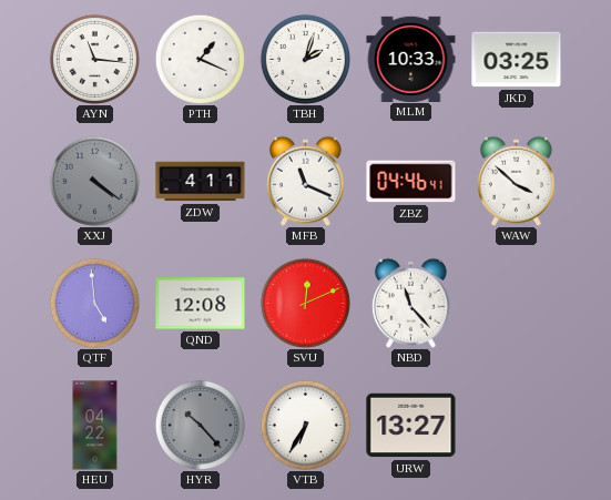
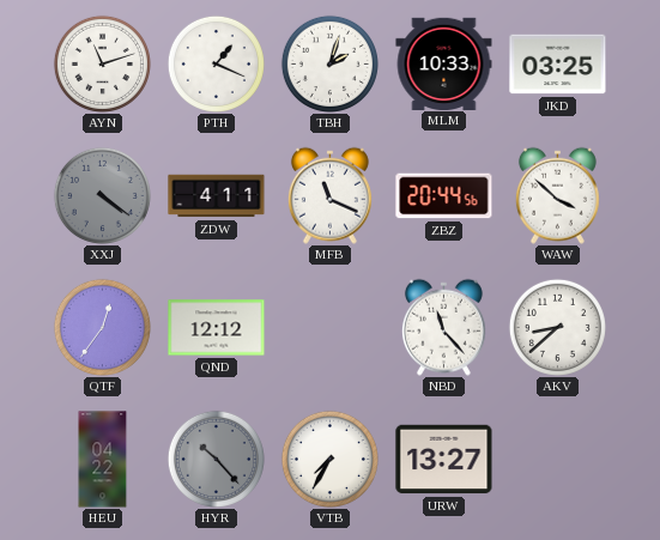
AYN: 11:16 -> 11:12
ZBZ: 04:46 -> 20:44
QTF: 4:59 -> 12:36
QND: 12:08 -> 12:12
SVU: 12:11 -> none
AKV: none -> 8:38
VTB: 6:35 -> 7:35
